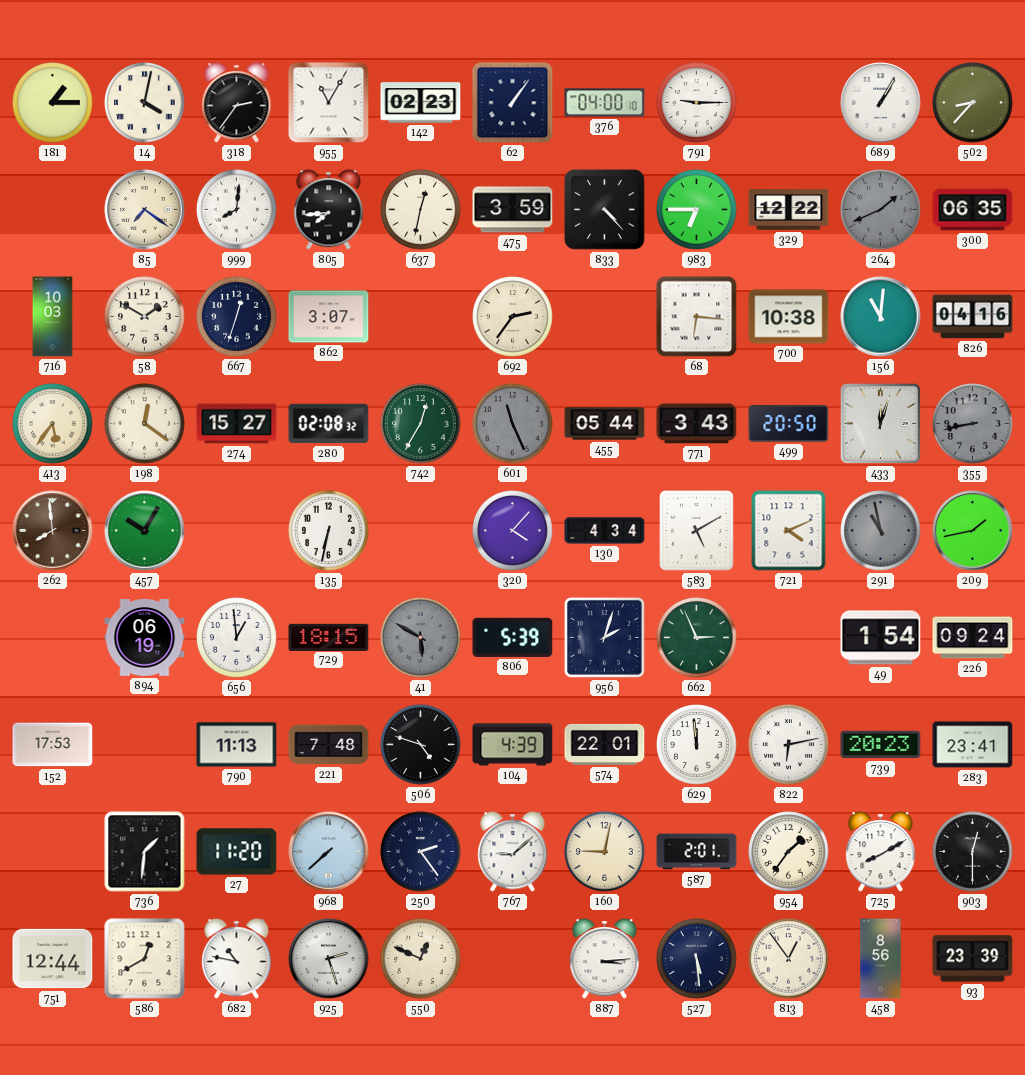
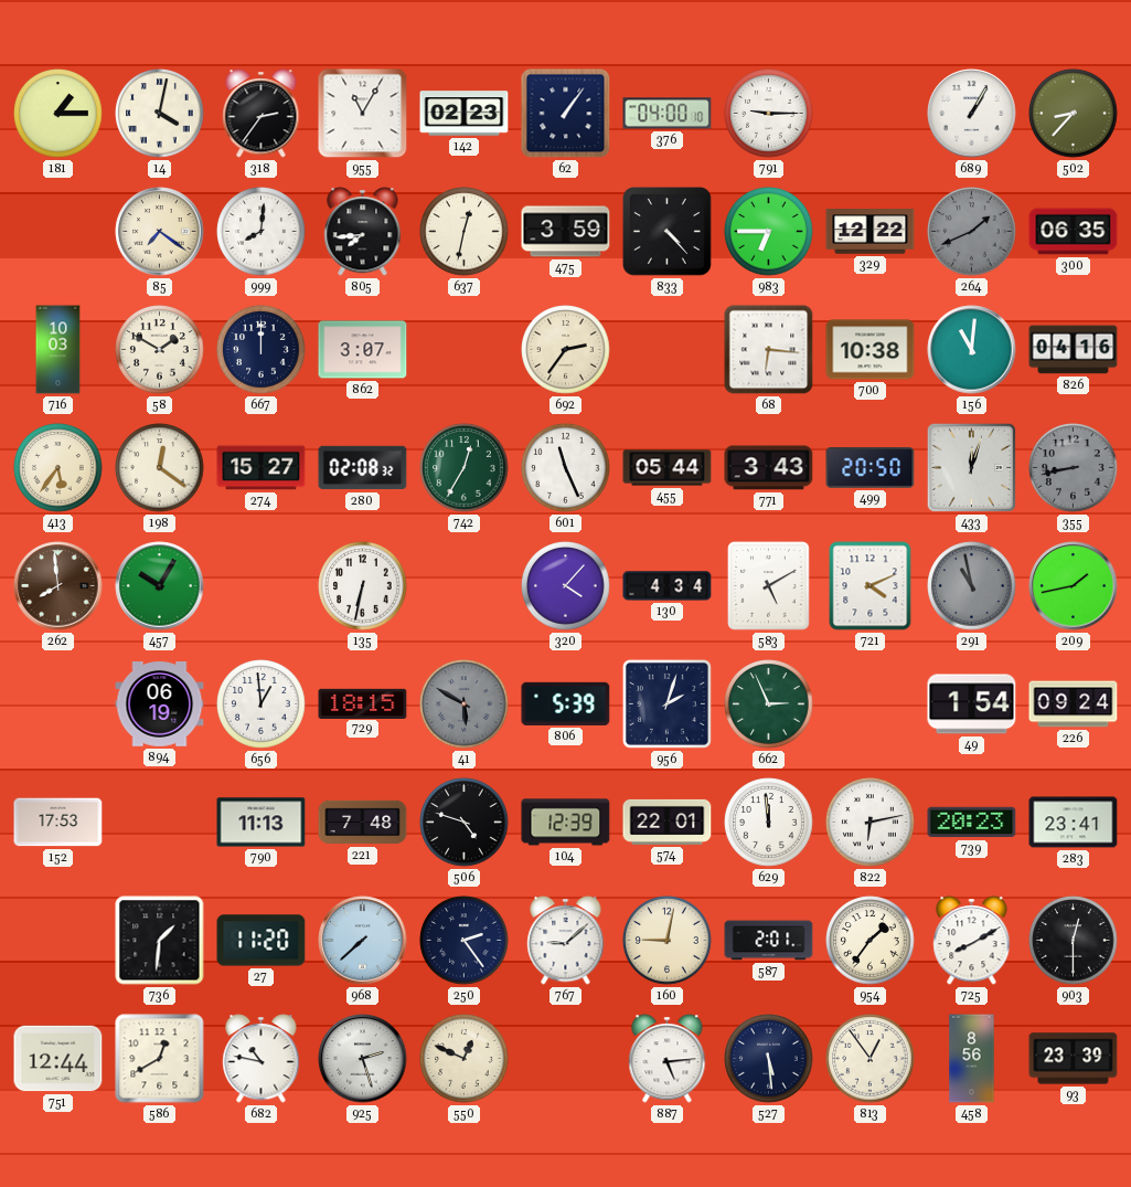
667: 12:33 -> 12:00
601 dial: grey -> white
104: 4:39 -> 12:39
887: 3:14 -> 5:14
